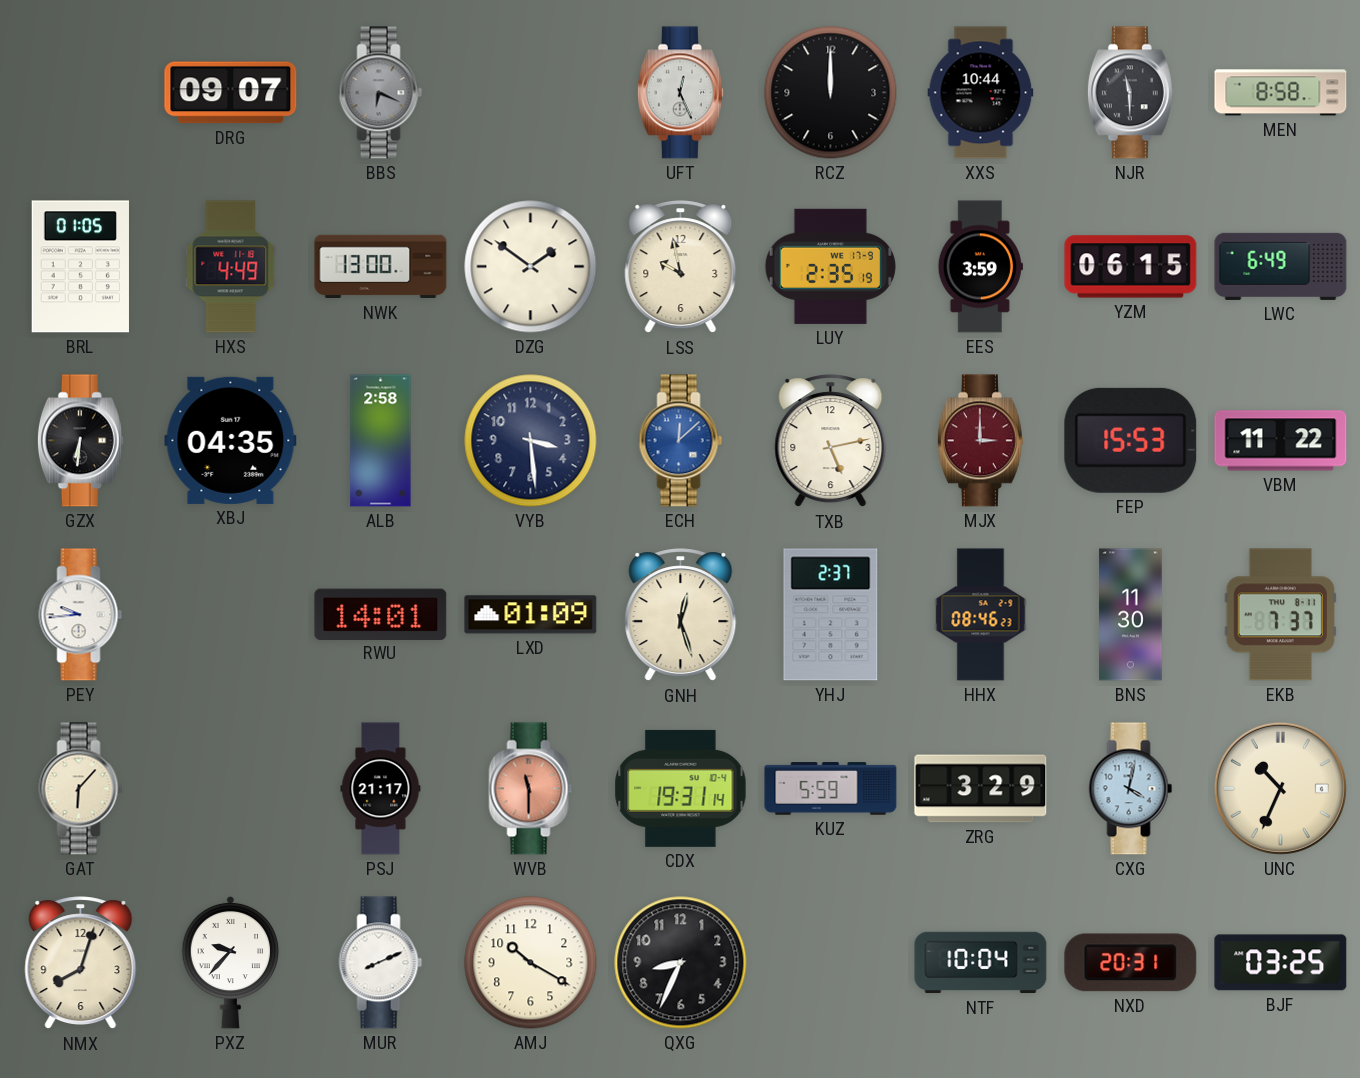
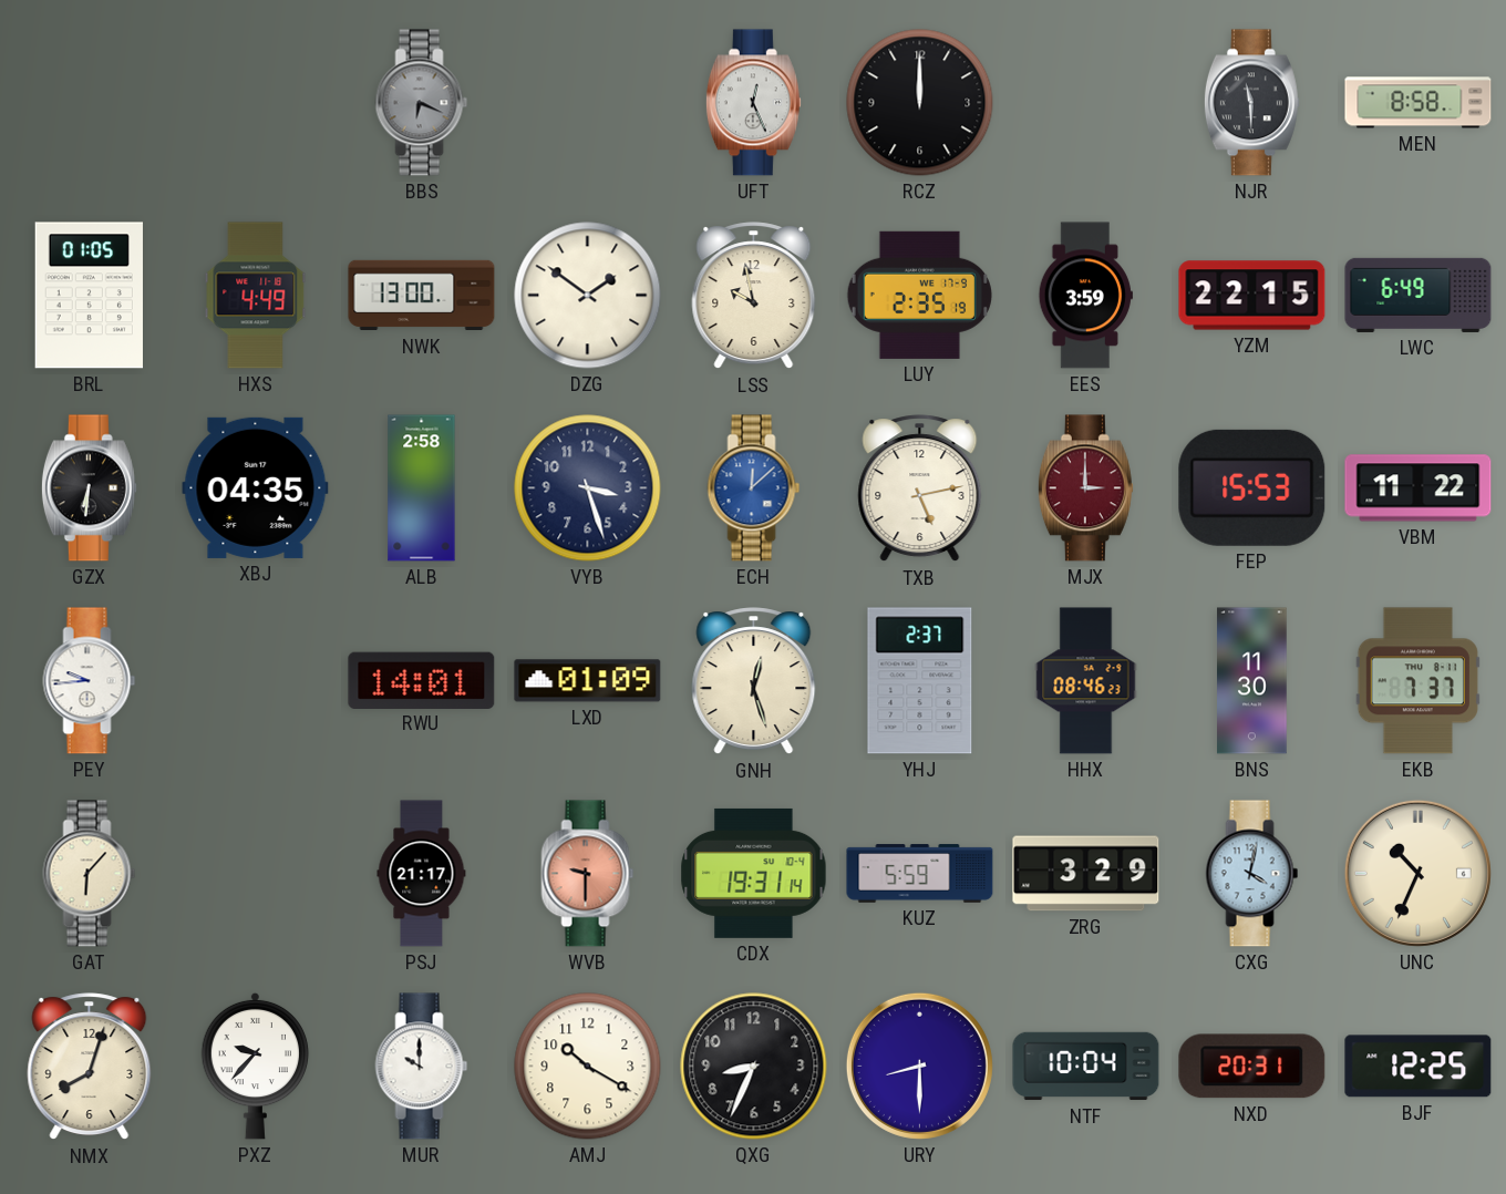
DRG: 09:07 -> none
XXS: 10:44 -> none
YZM: 06:15 -> 22:15
VYB: 3:29 -> 3:27
WVB: 11:30 -> 9:30
MUR: 8:11 -> 10:00
URY: none -> 8:30
BJF: 03:25 -> 12:25
